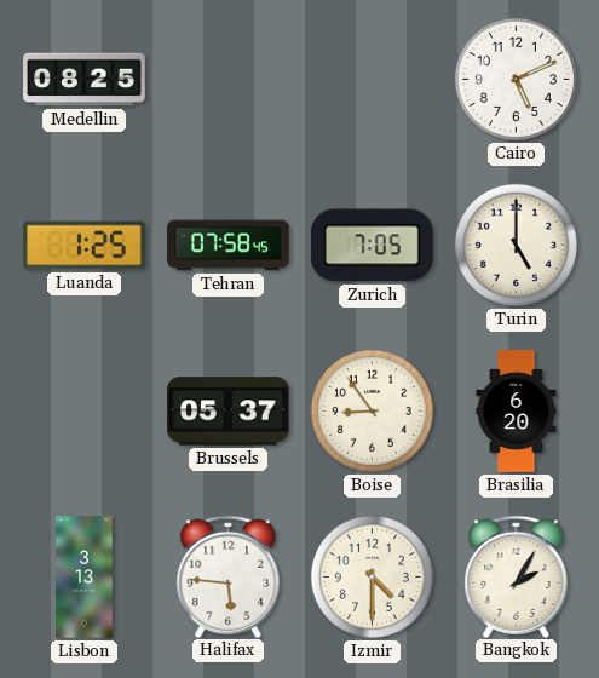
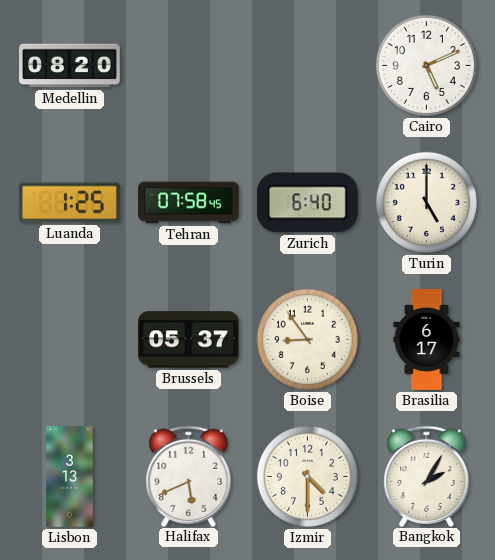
Medellin: 08:25 -> 08:20
Zurich: 7:05 -> 6:40
Brasilia: 6:20 -> 6:17
Halifax: 5:46 -> 5:41
